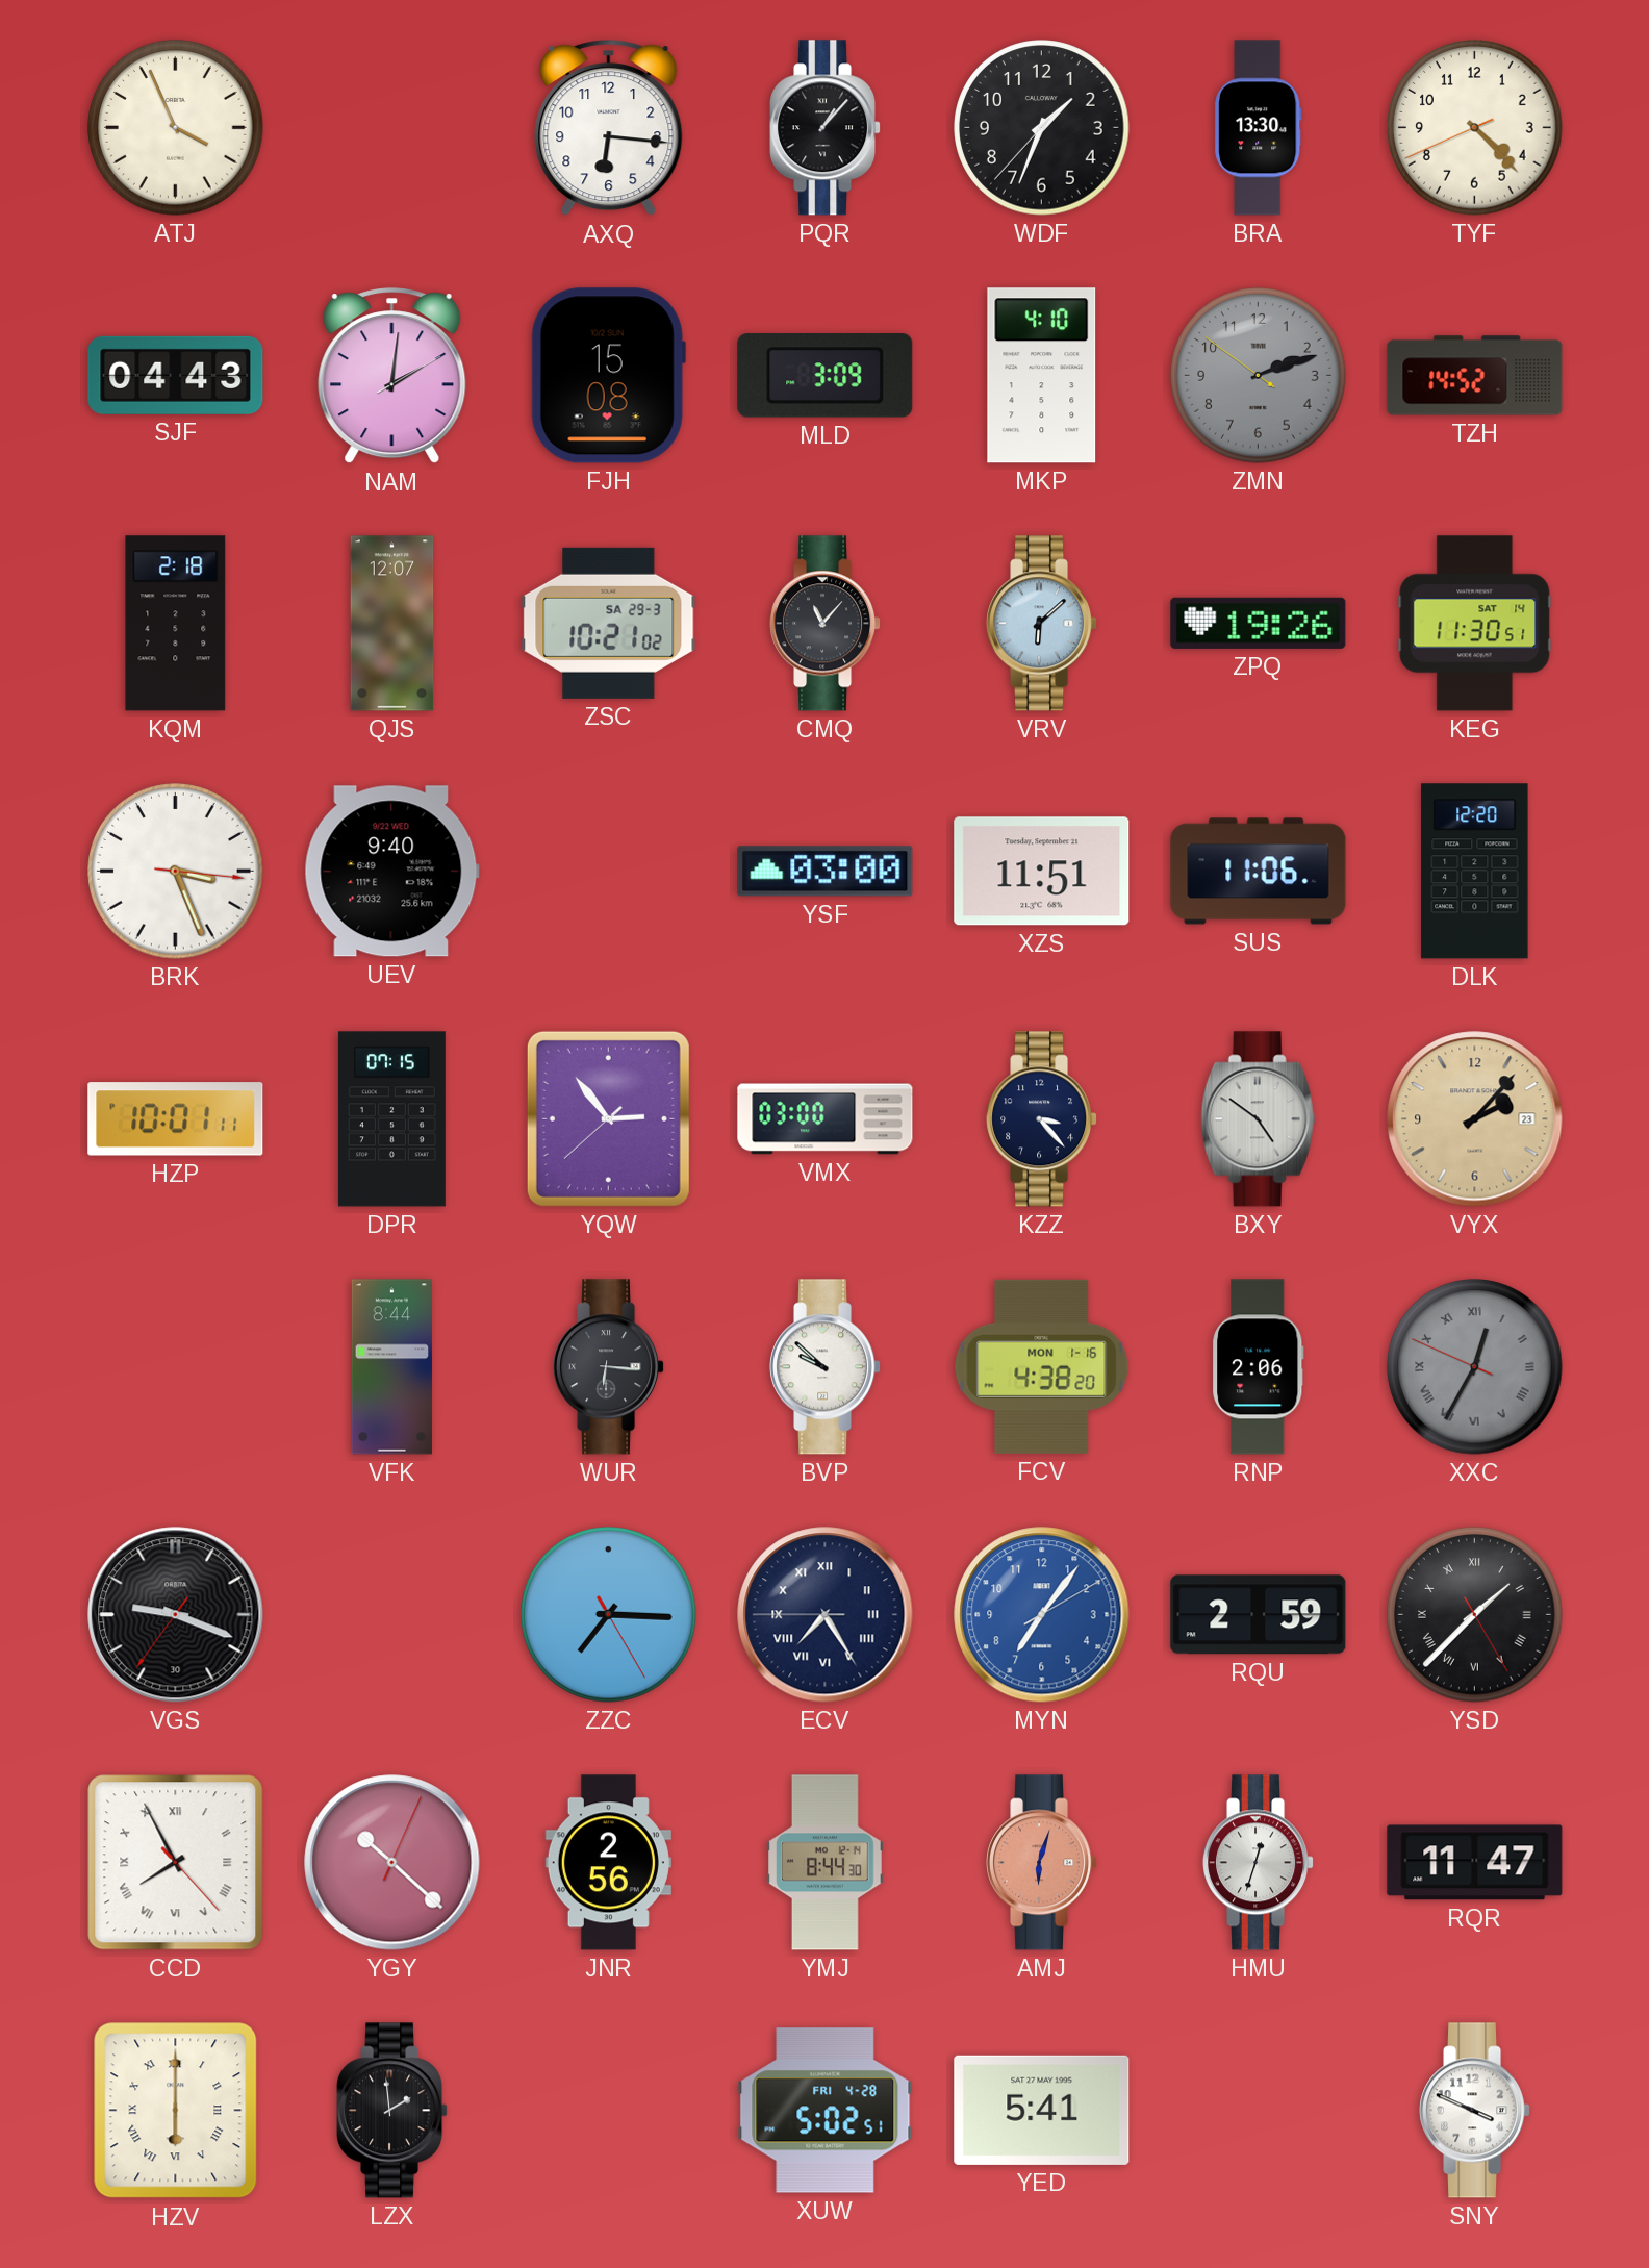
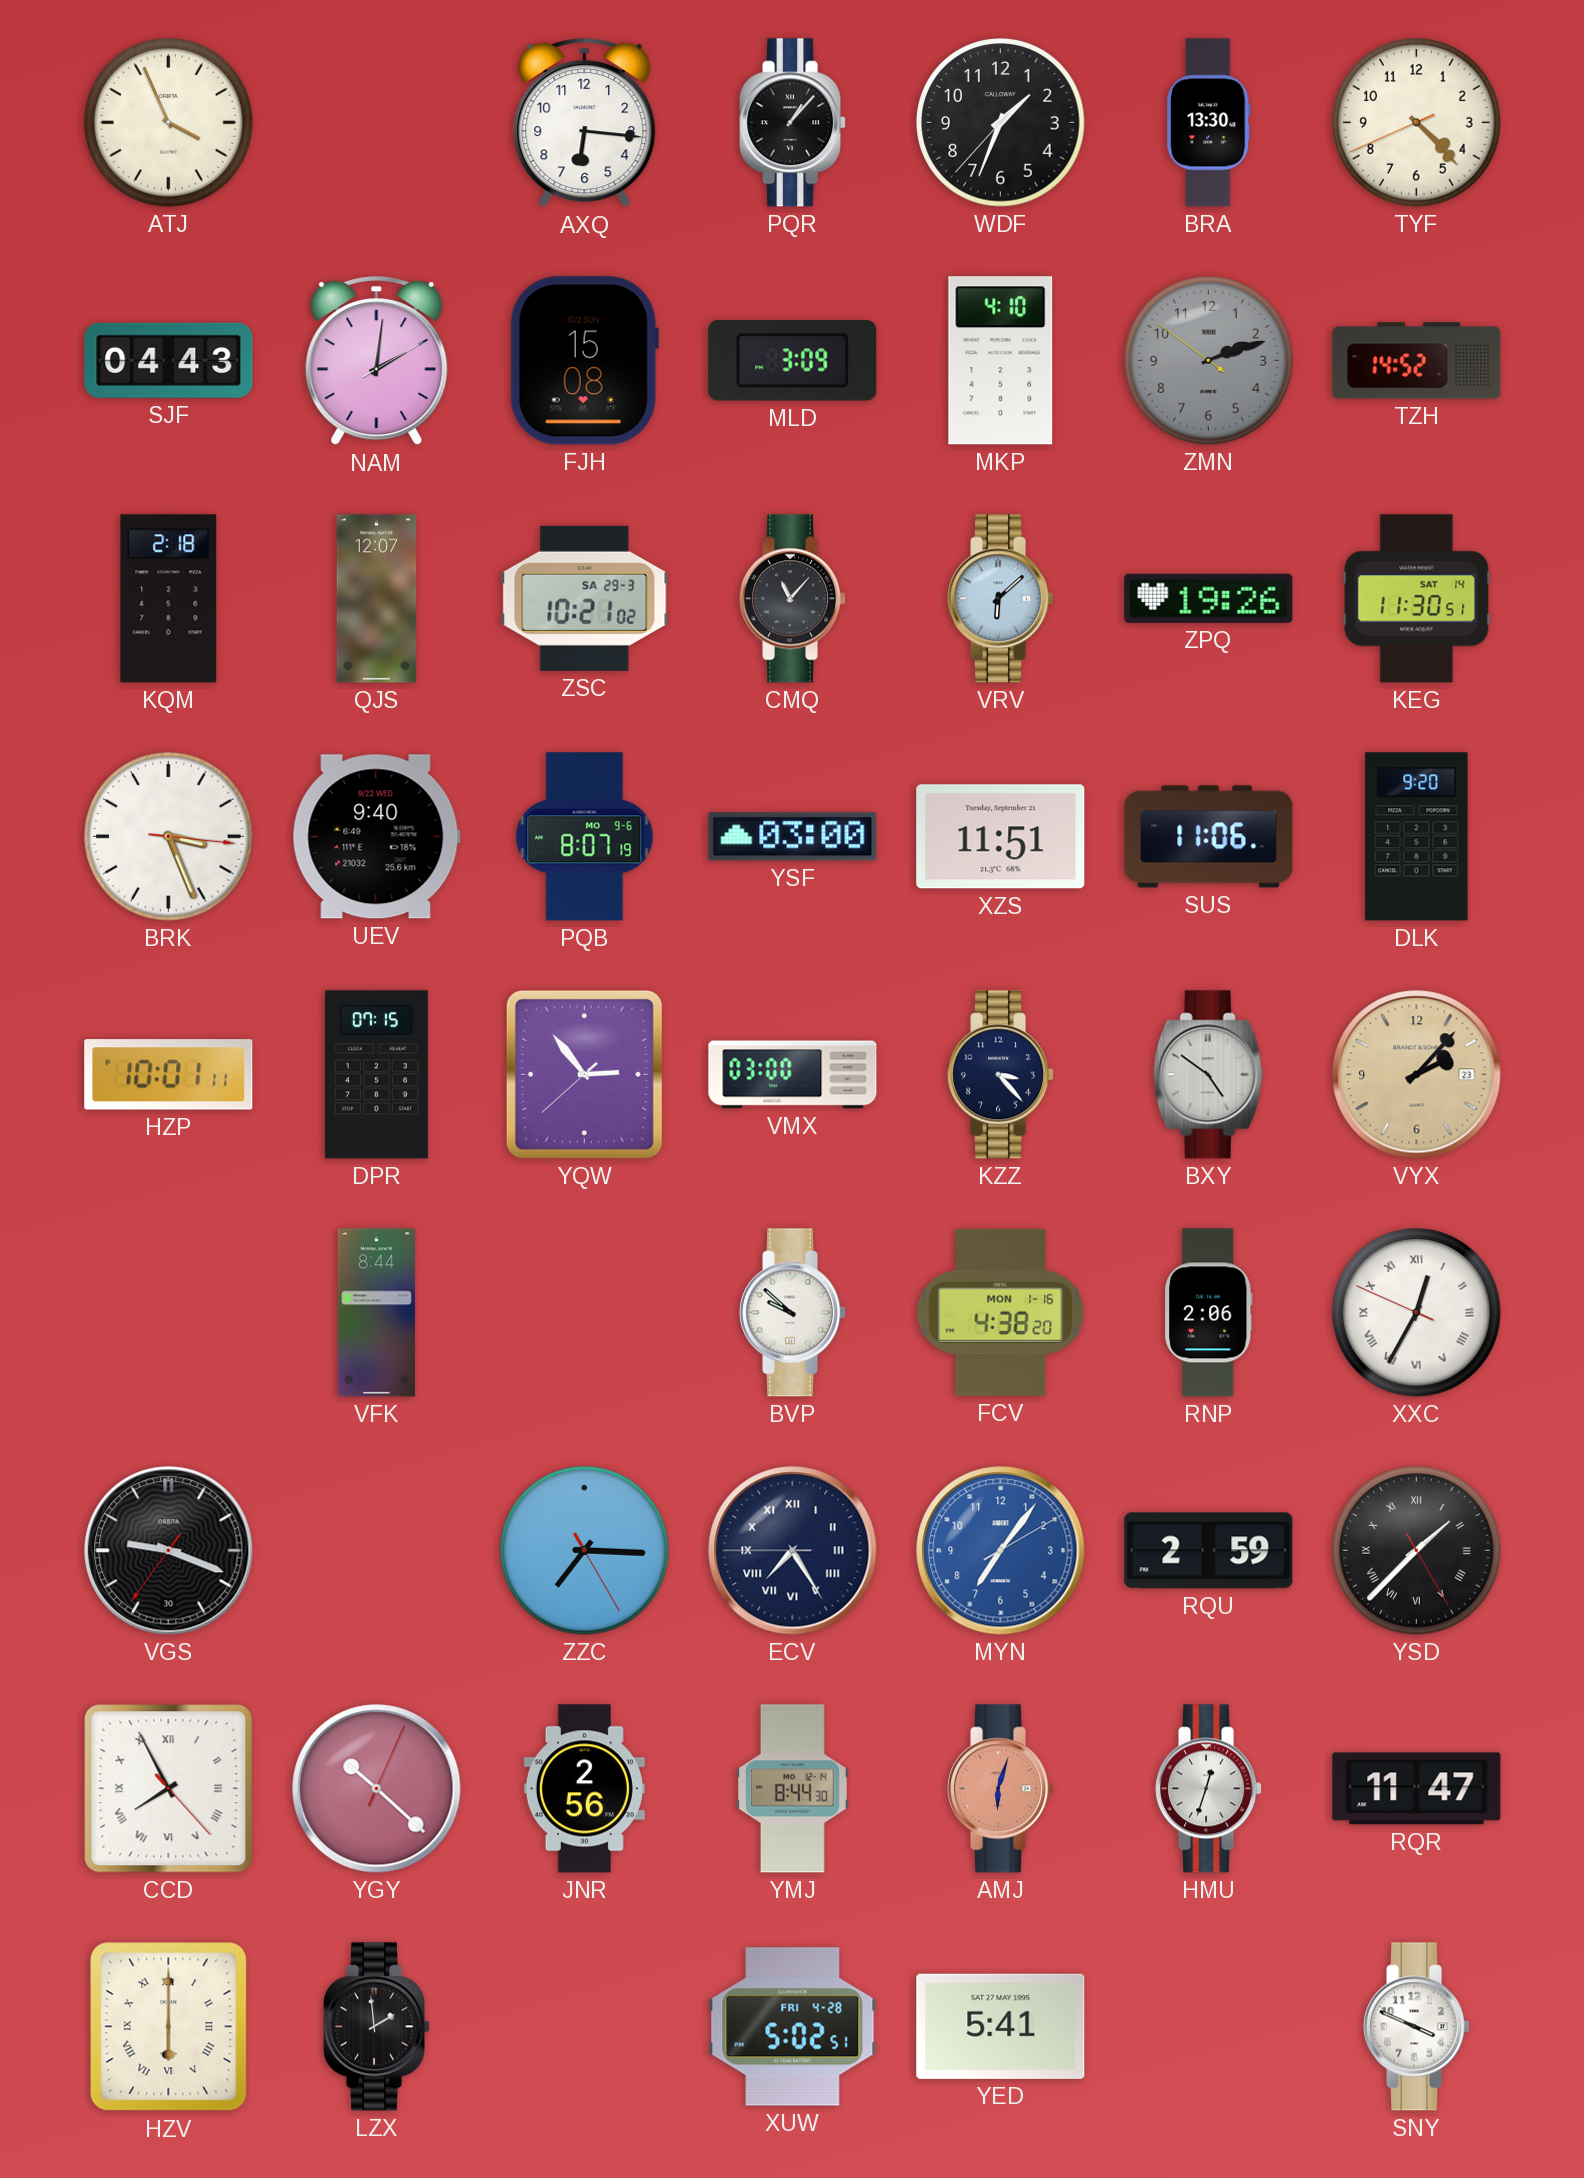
PQB: none -> 8:07
DLK: 12:20 -> 9:20
WUR: 6:16 -> none
XXC dial: grey -> white
